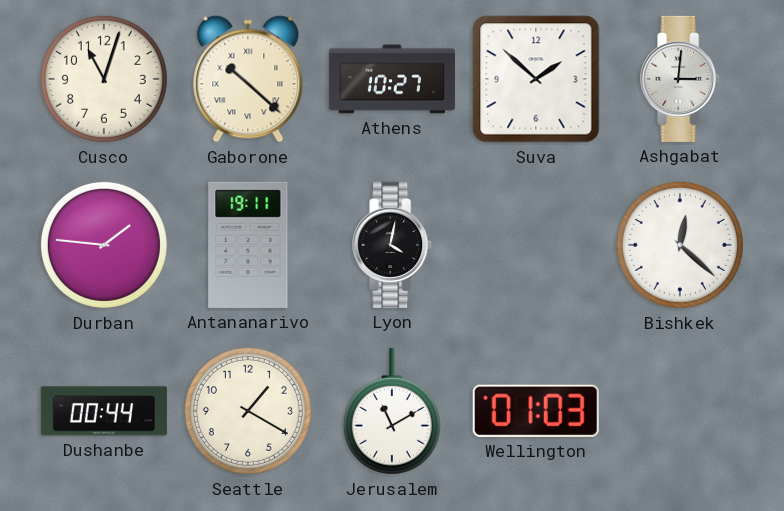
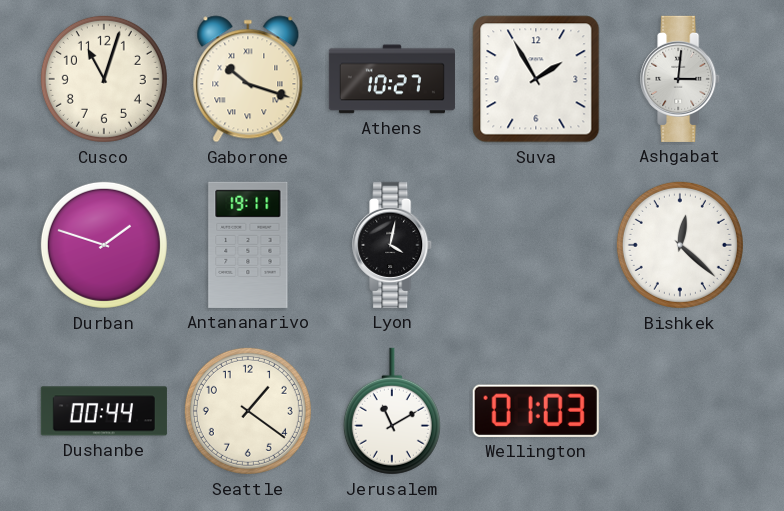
Gaborone: 10:22 -> 10:18
Suva: 1:52 -> 1:55
Durban: 1:46 -> 1:48
Seattle: 1:20 -> 1:21
